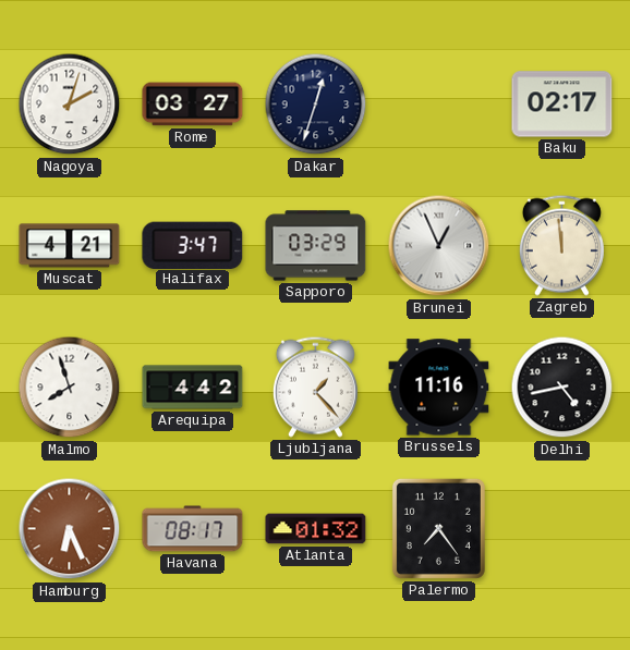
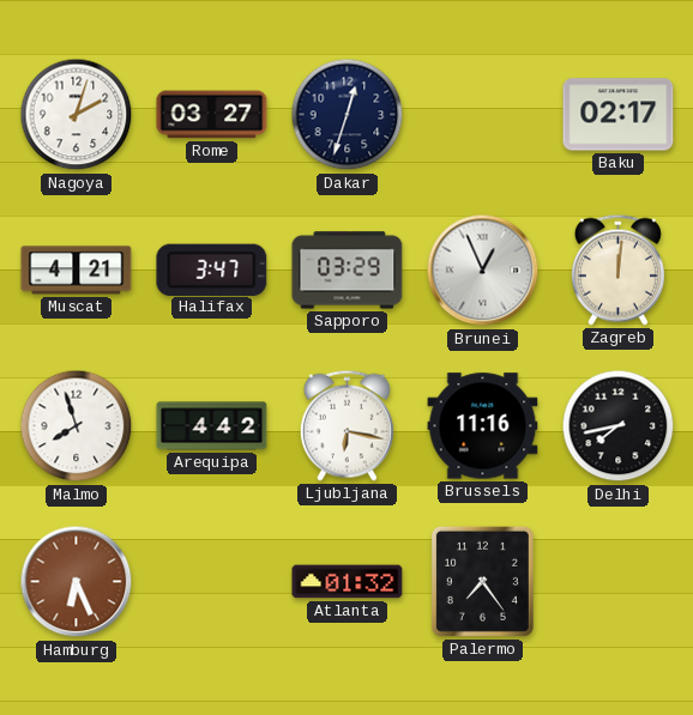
Zagreb: 11:59 -> 12:01
Ljubljana: 1:23 -> 6:17
Delhi: 4:43 -> 7:43
Havana: 08:17 -> none
